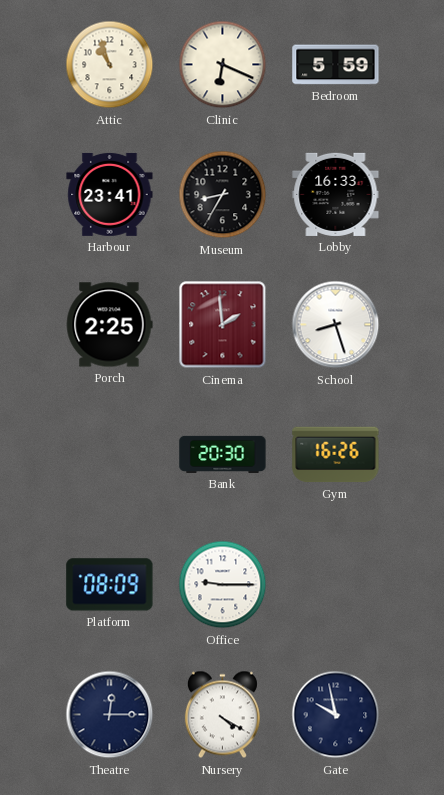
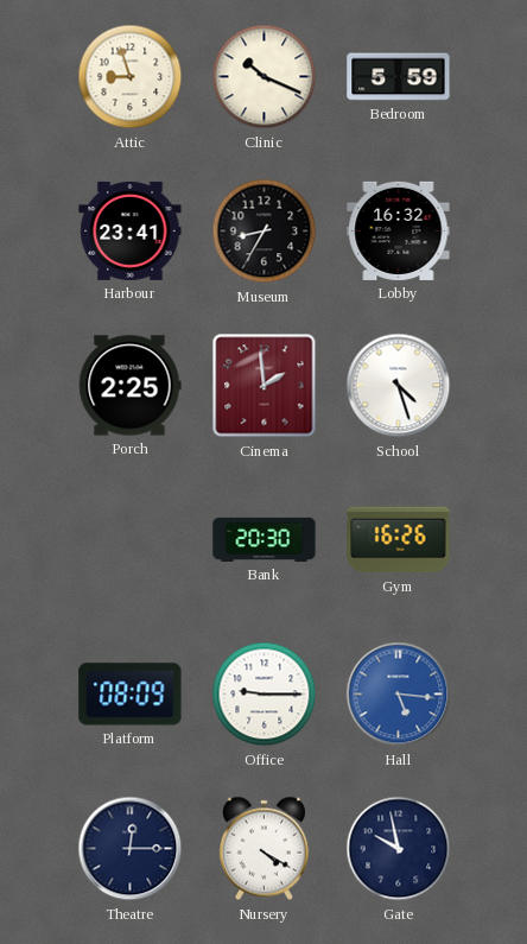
Attic: 10:57 -> 8:57
Clinic: 6:19 -> 10:19
Lobby: 16:33 -> 16:32
School: 8:27 -> 4:27
Hall: none -> 5:16
